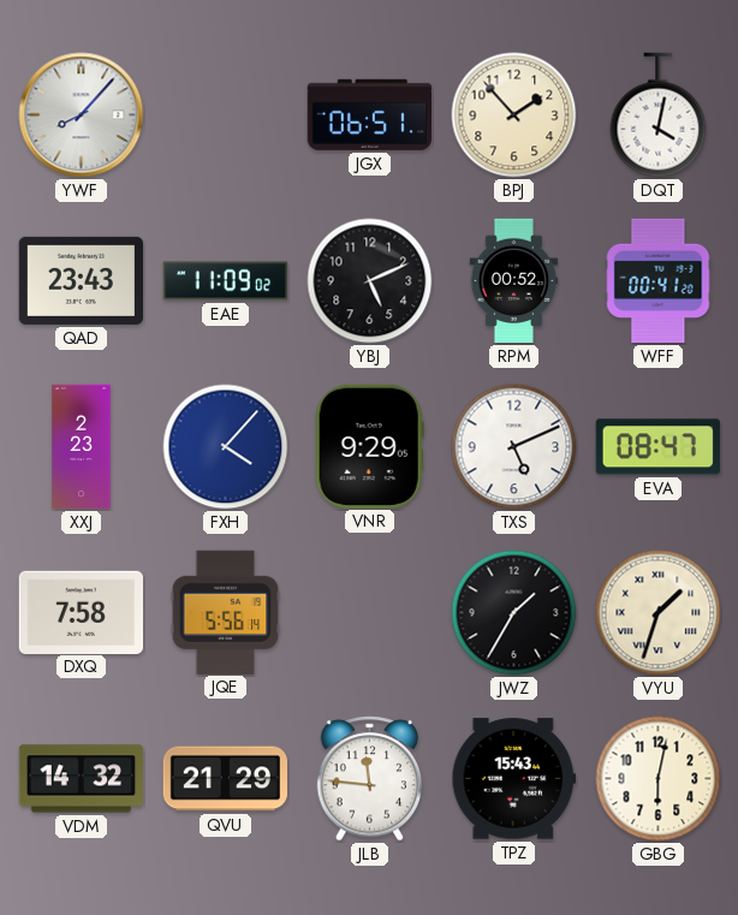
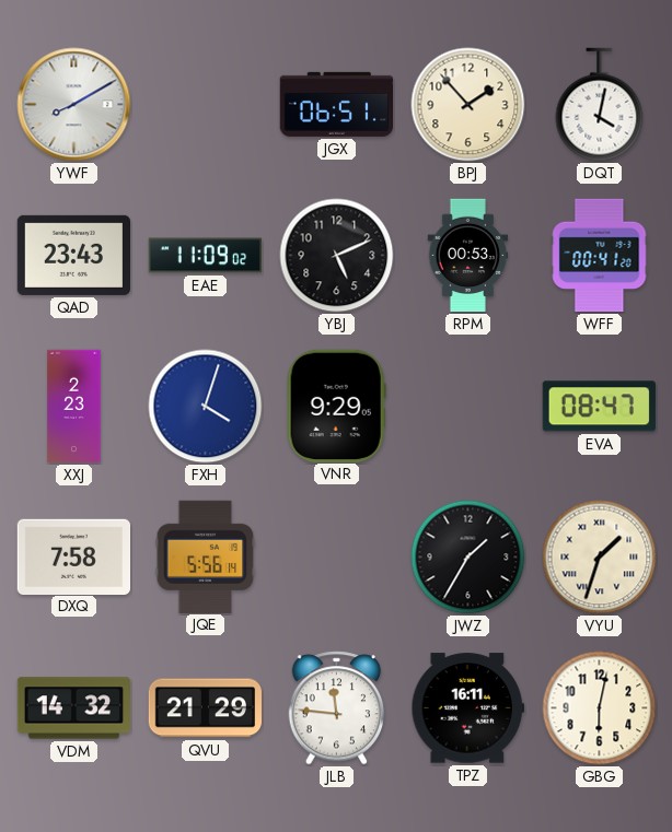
YWF: 8:07 -> 8:10
RPM: 00:52 -> 00:53
FXH: 4:07 -> 4:03
TXS: 5:11 -> none
TPZ: 15:43 -> 16:11
